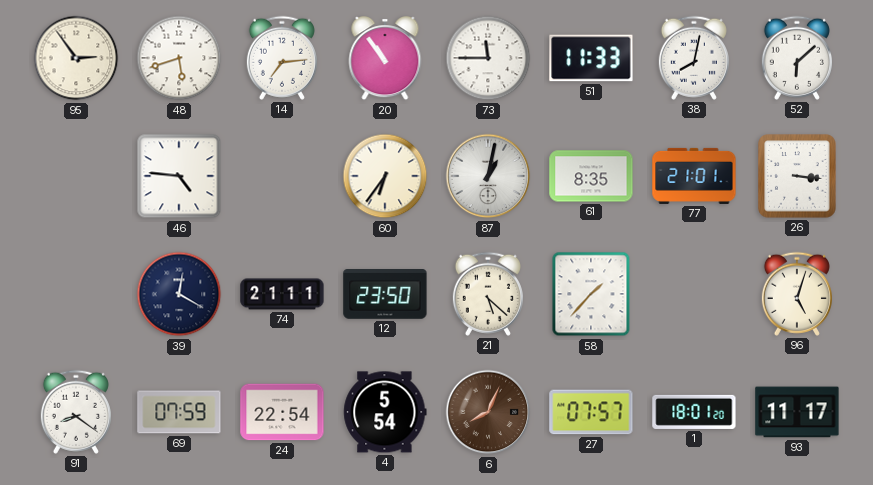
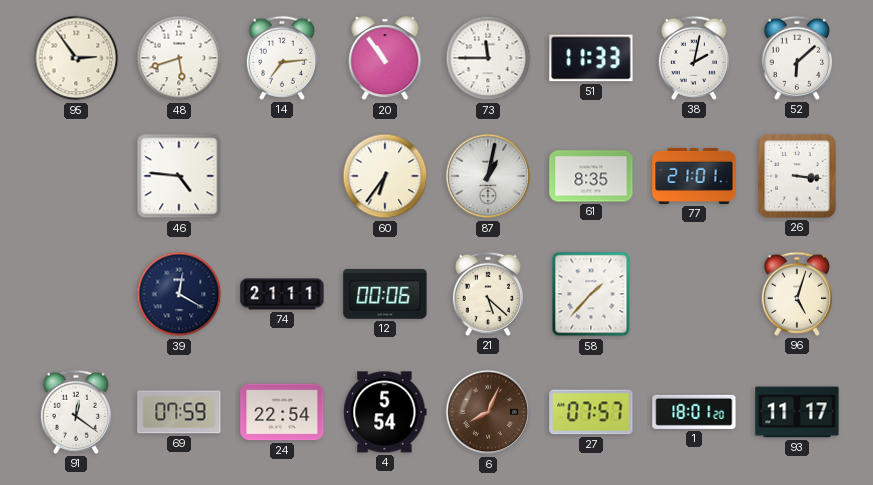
38: 8:02 -> 2:02
12: 23:50 -> 00:06
91: 8:21 -> 12:21
